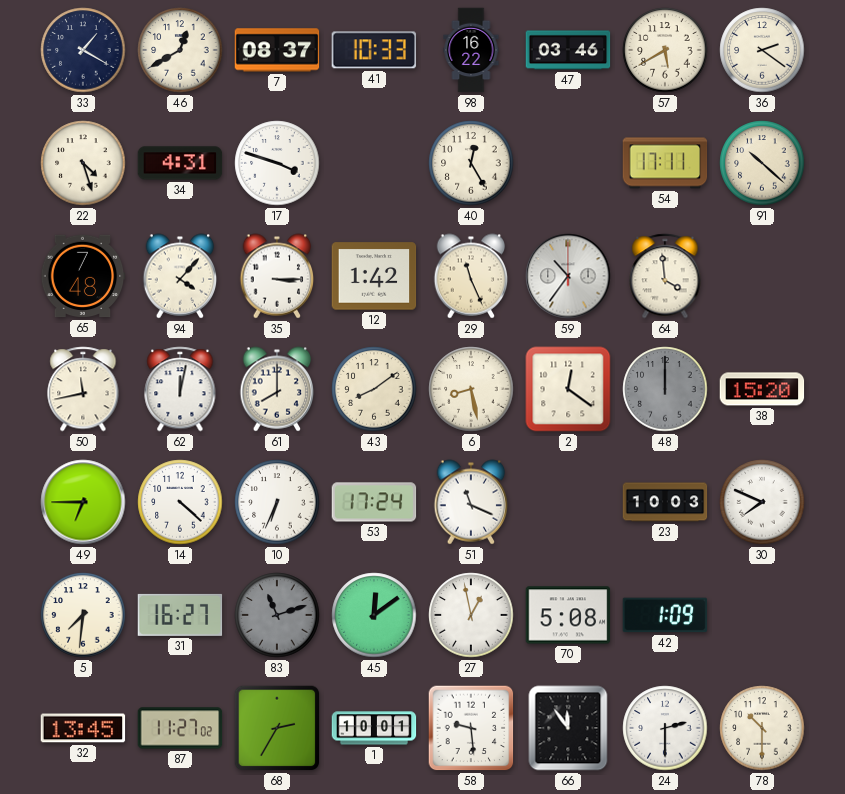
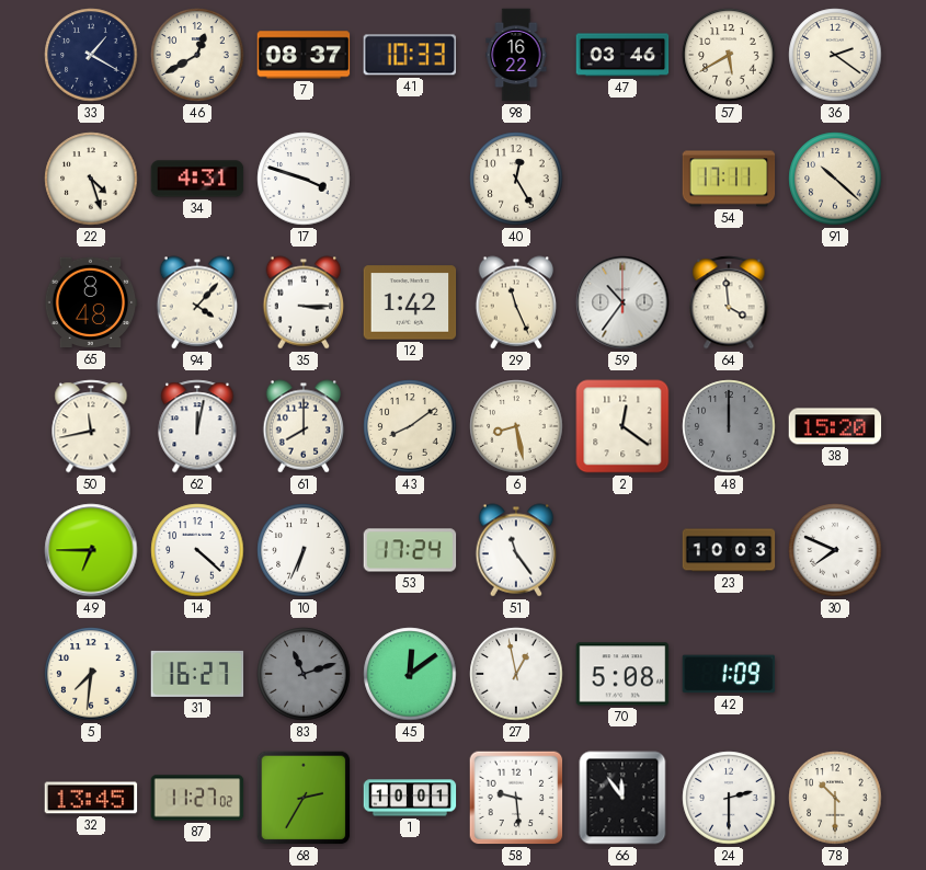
65: 7:48 -> 8:48
51: 11:19 -> 11:24
